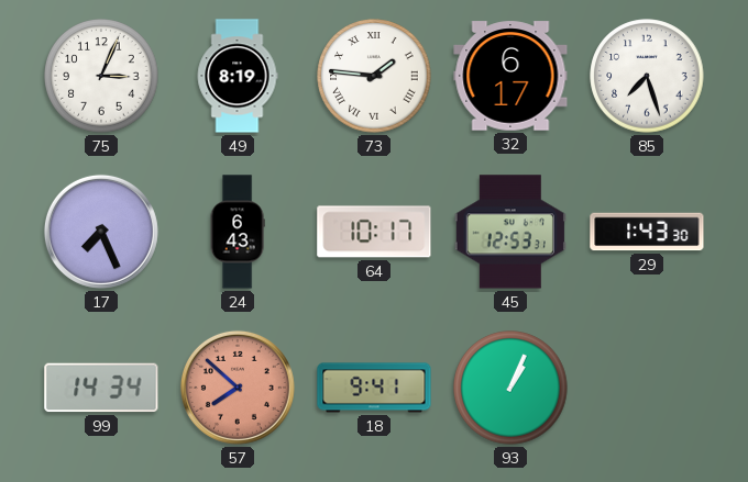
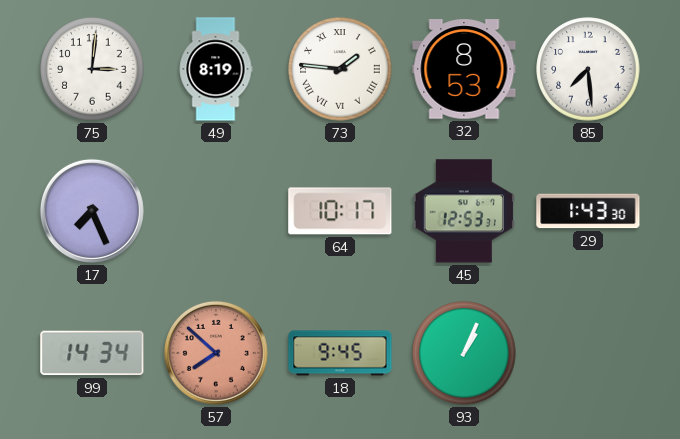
75: 3:04 -> 3:01
32: 6:17 -> 8:53
85: 7:27 -> 7:29
24: 6:43 -> none
18: 9:41 -> 9:45
